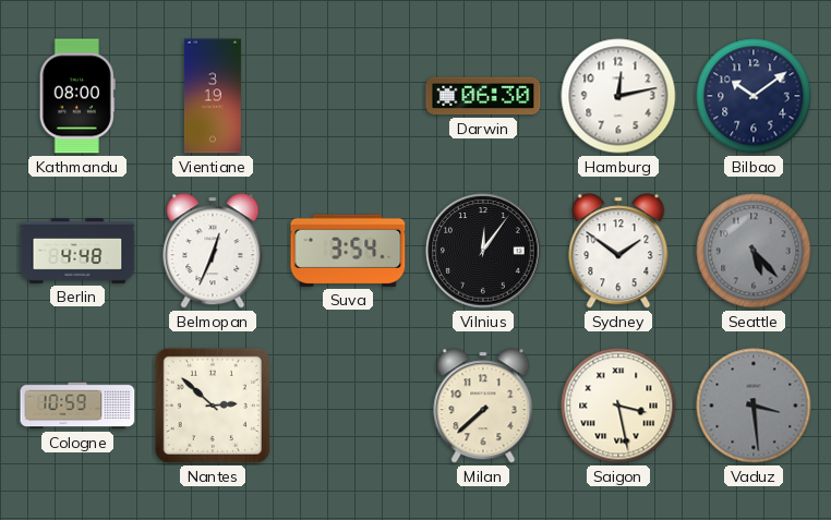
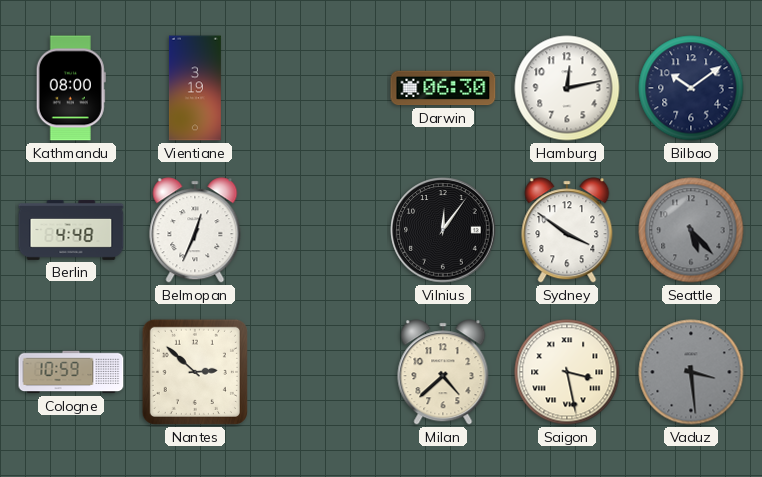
Suva: 3:54 -> none
Sydney: 1:51 -> 3:51
Milan: 7:38 -> 4:38
